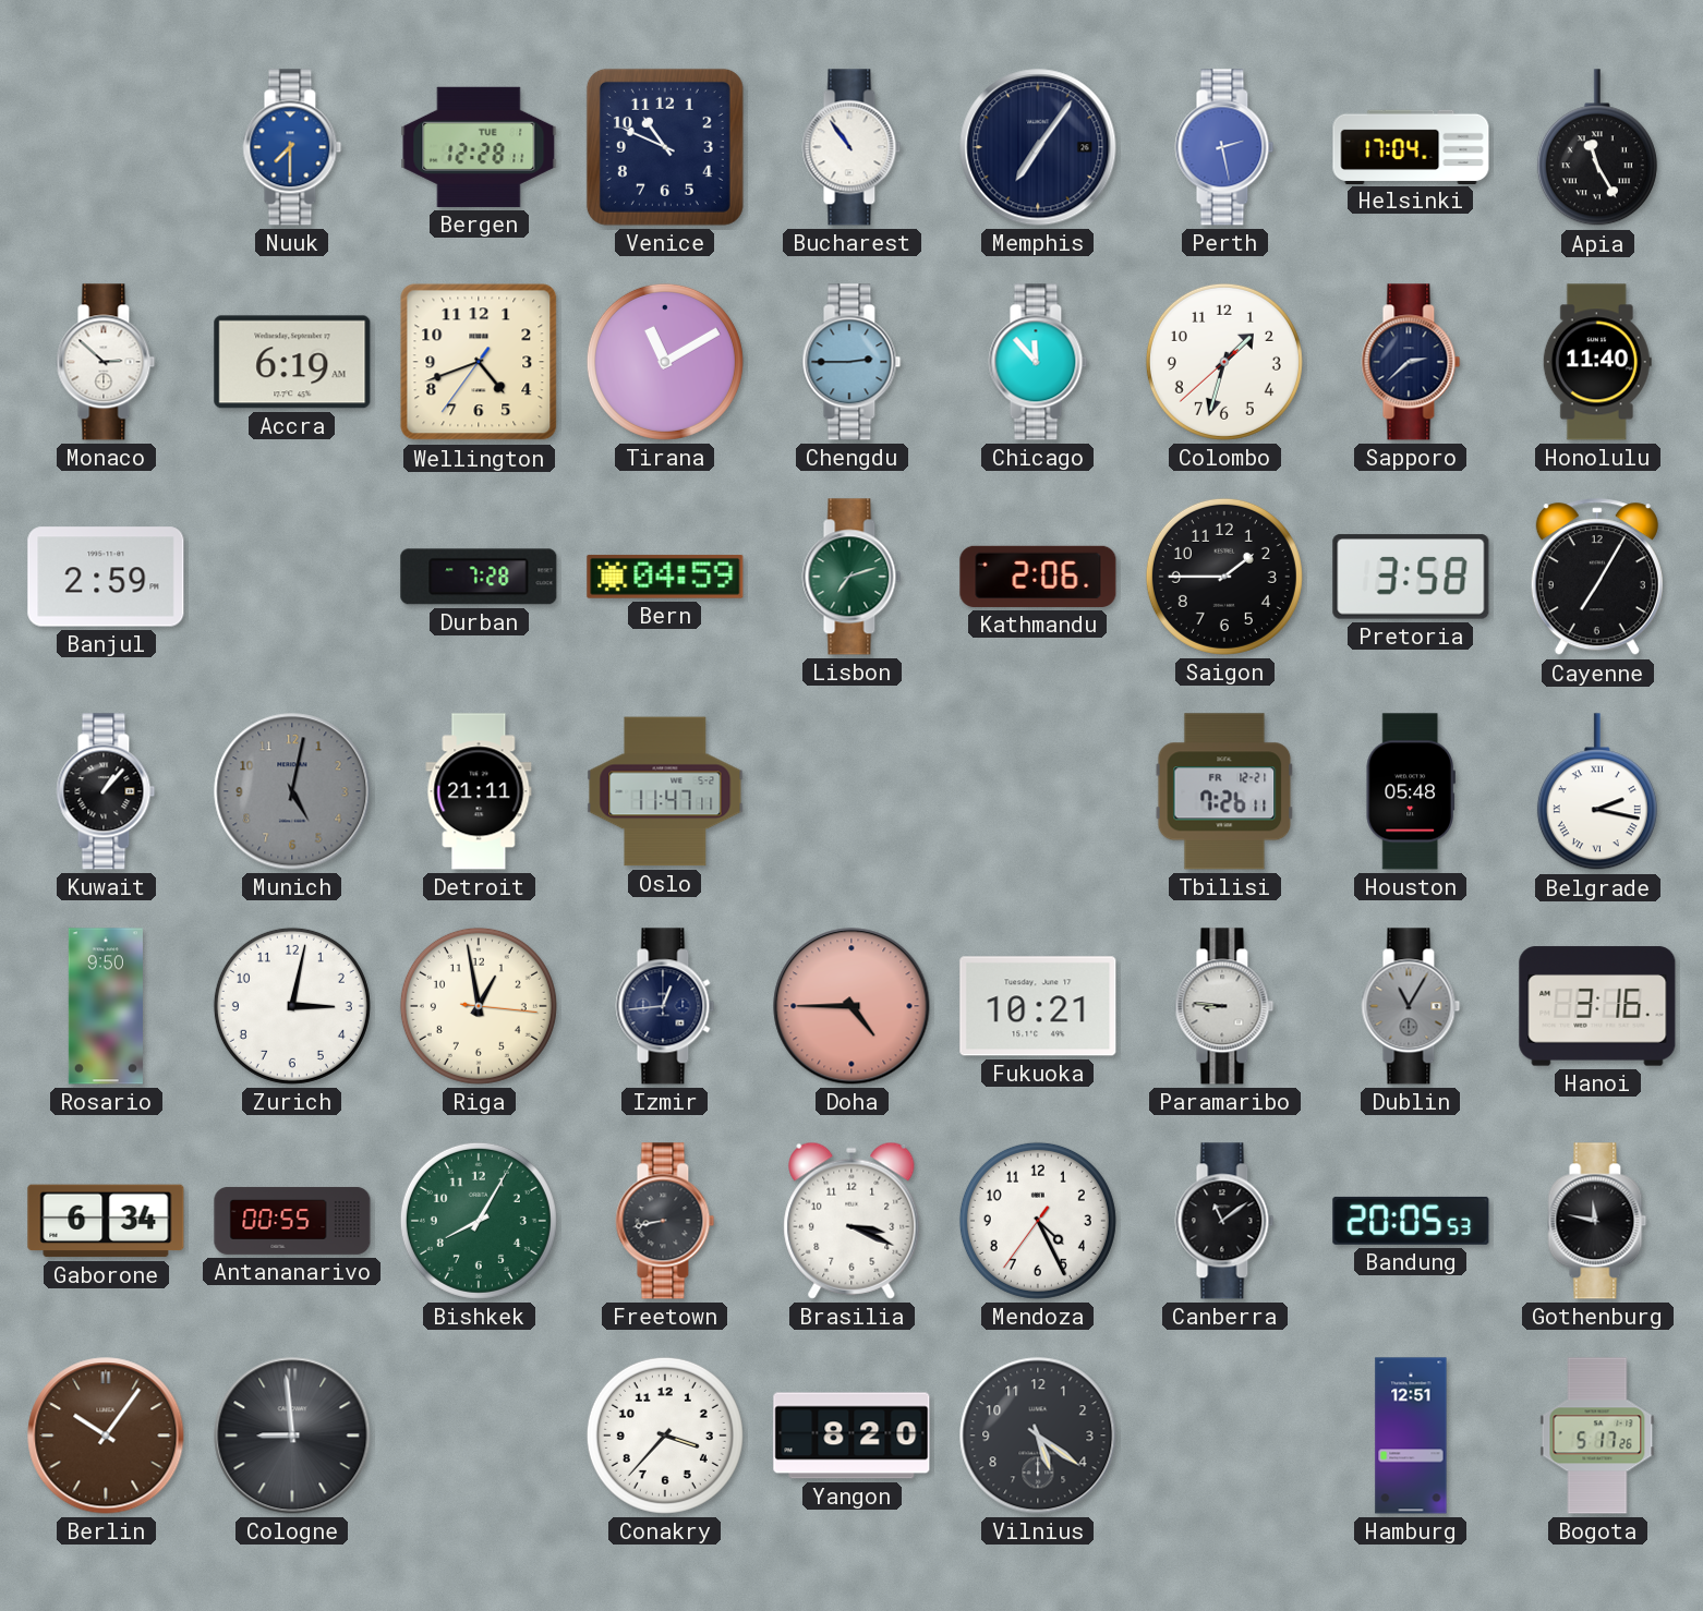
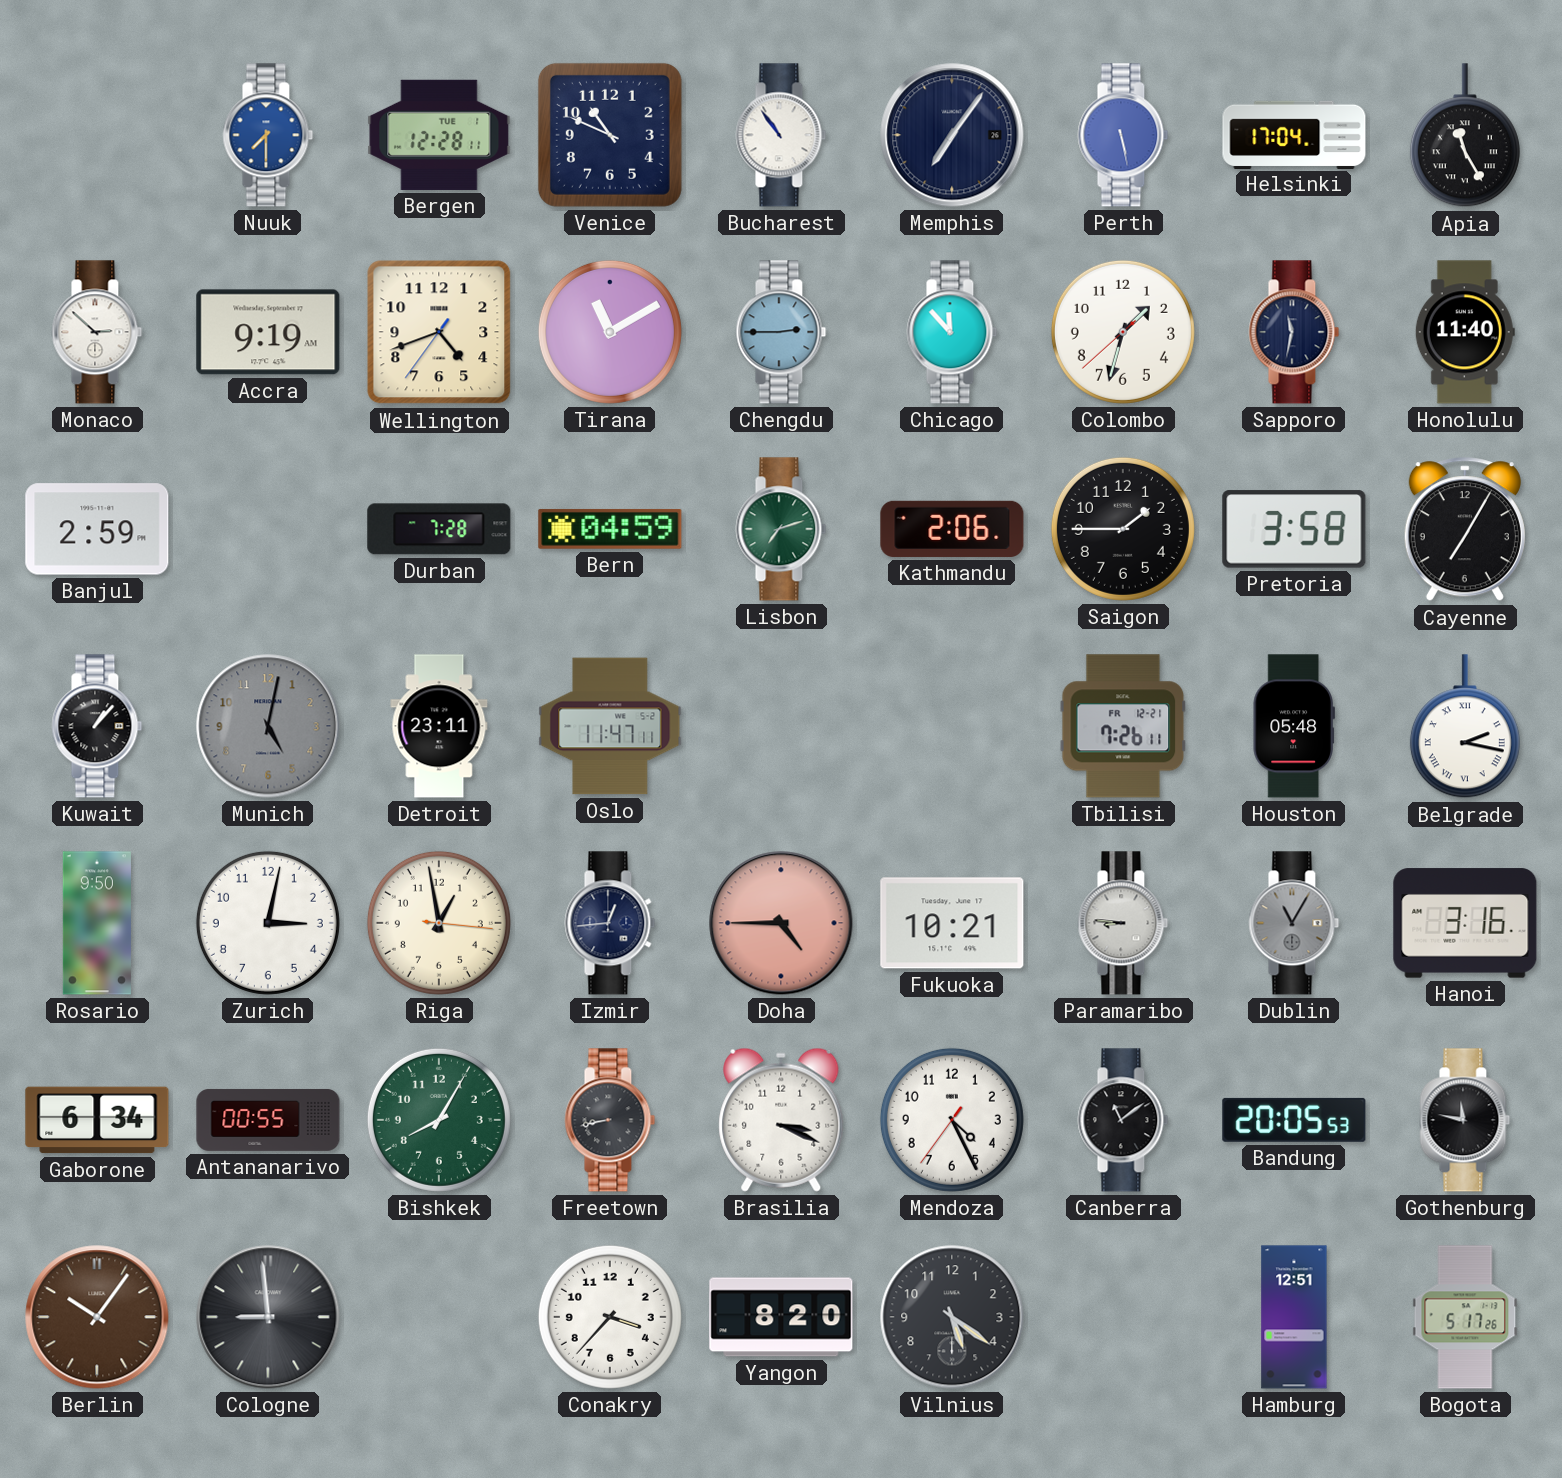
Perth: 2:28 -> 5:28
Accra: 6:19 -> 9:19
Sapporo: 2:38 -> 11:32
Detroit: 21:11 -> 23:11
